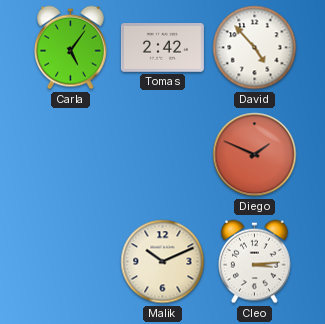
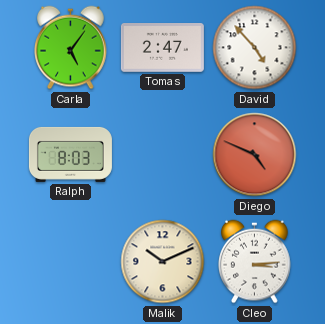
Tomas: 2:42 -> 2:47
Ralph: none -> 8:03
Diego: 1:49 -> 4:49
